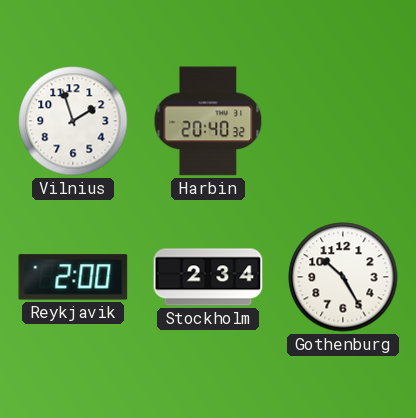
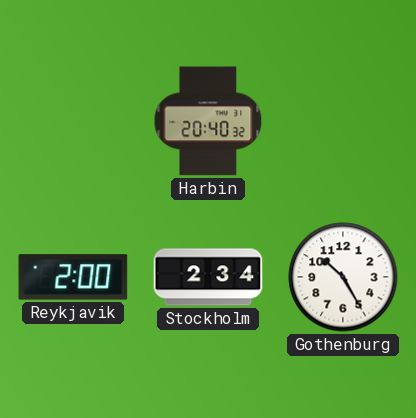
Vilnius: 1:57 -> none
